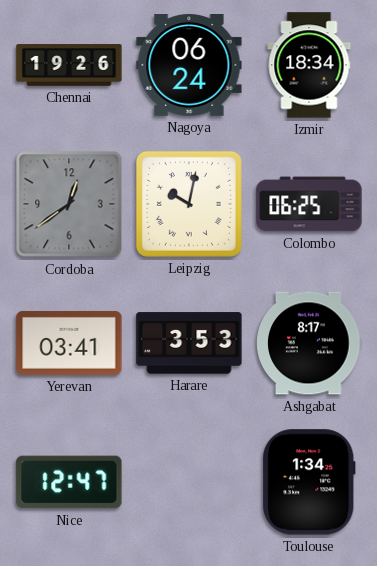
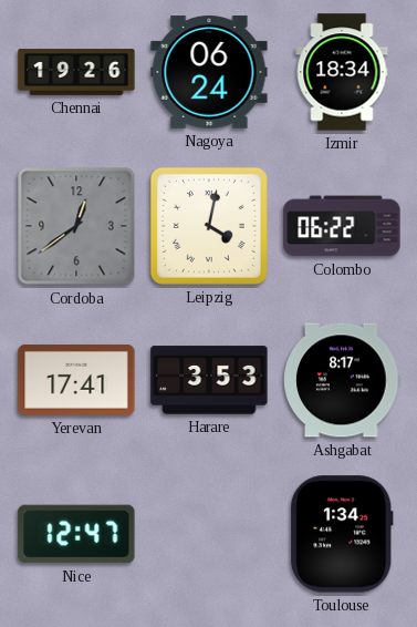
Leipzig: 10:02 -> 4:02
Colombo: 06:25 -> 06:22
Yerevan: 03:41 -> 17:41
